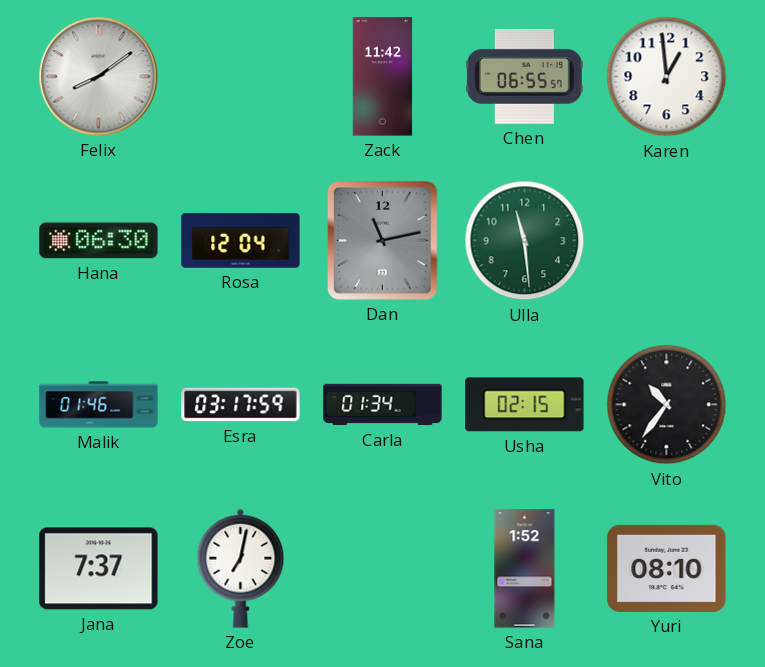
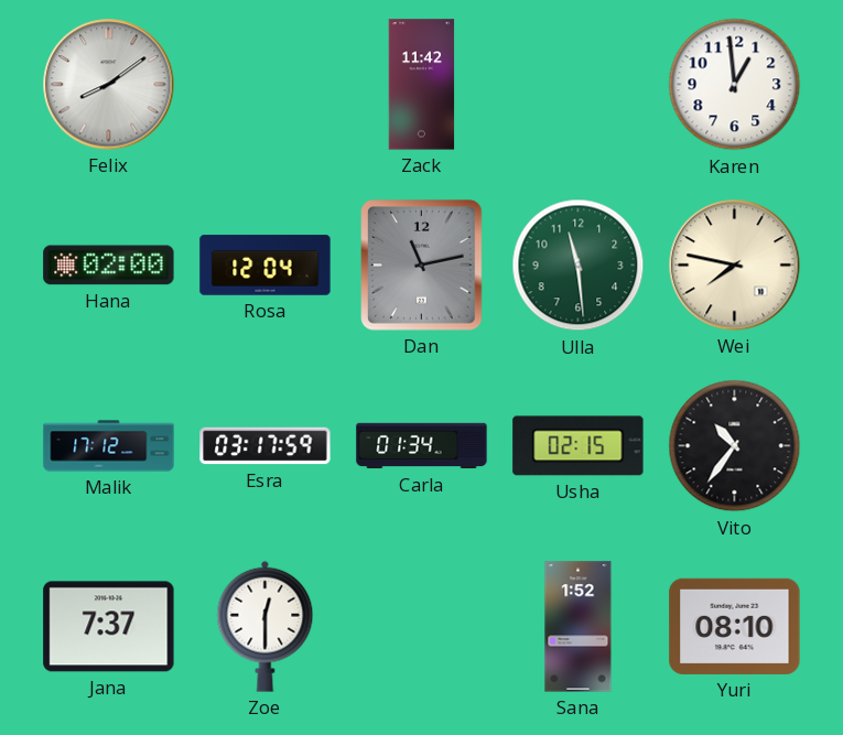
Chen: 06:55 -> none
Hana: 06:30 -> 02:00
Wei: none -> 7:47
Malik: 01:46 -> 17:12
Zoe: 7:02 -> 12:30
